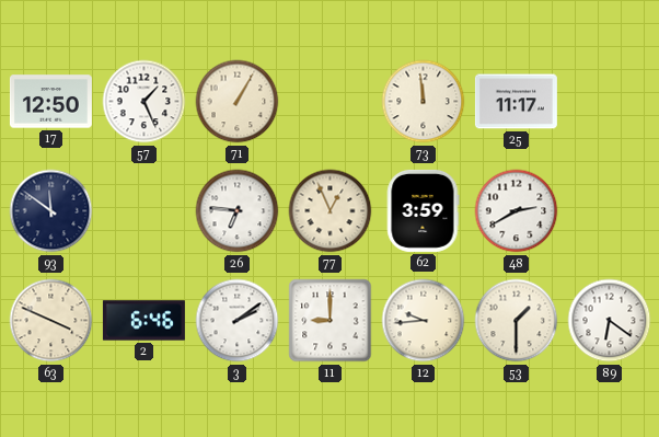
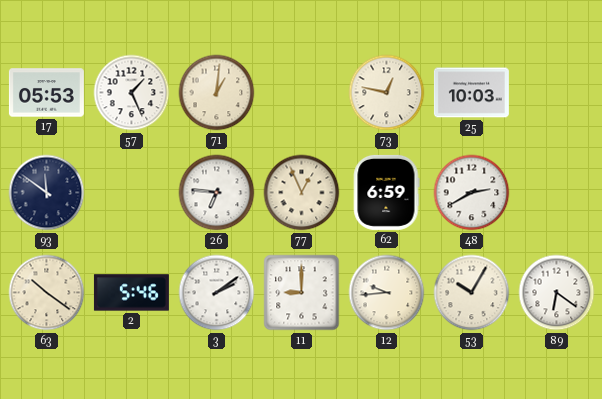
17: 12:50 -> 05:53
71: 1:05 -> 1:01
73: 11:59 -> 12:47
25: 11:17 -> 10:03
62: 3:59 -> 6:59
63: 3:49 -> 10:21
2: 6:46 -> 5:46
53: 1:30 -> 10:05
